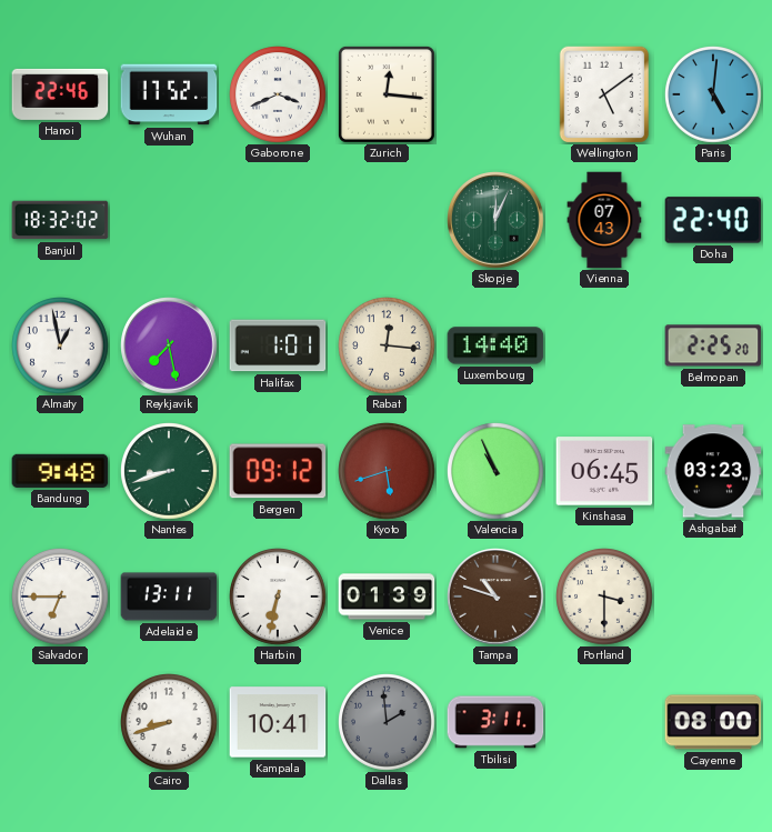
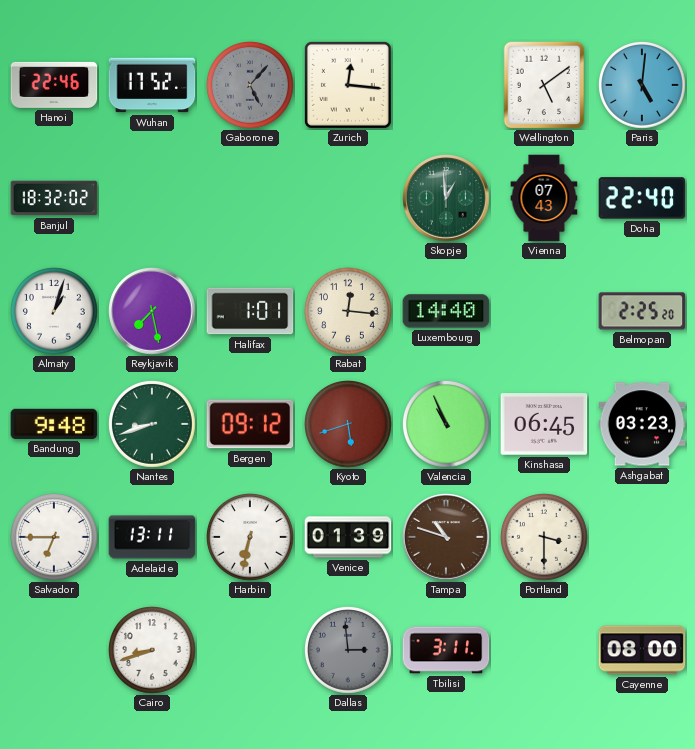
Gaborone: 3:41 -> 5:07
Gaborone dial: white -> grey
Skopje: 12:04 -> 12:59
Almaty: 12:58 -> 1:03
Kampala: 10:41 -> none
Dallas: 1:59 -> 2:59
